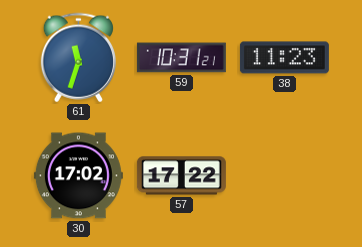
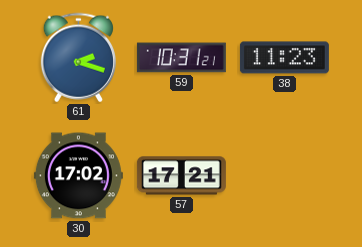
61: 11:33 -> 2:18
57: 17:22 -> 17:21
